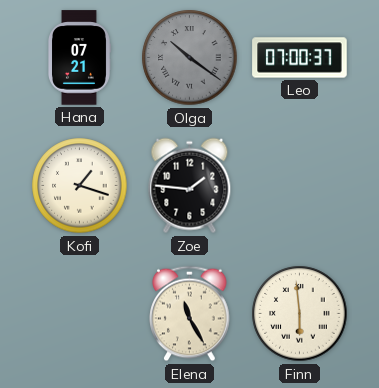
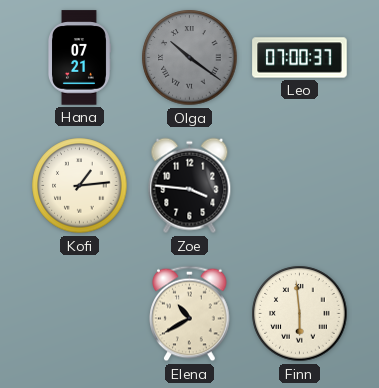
Kofi: 1:18 -> 1:14
Zoe: 1:46 -> 3:46
Elena: 11:25 -> 10:40
